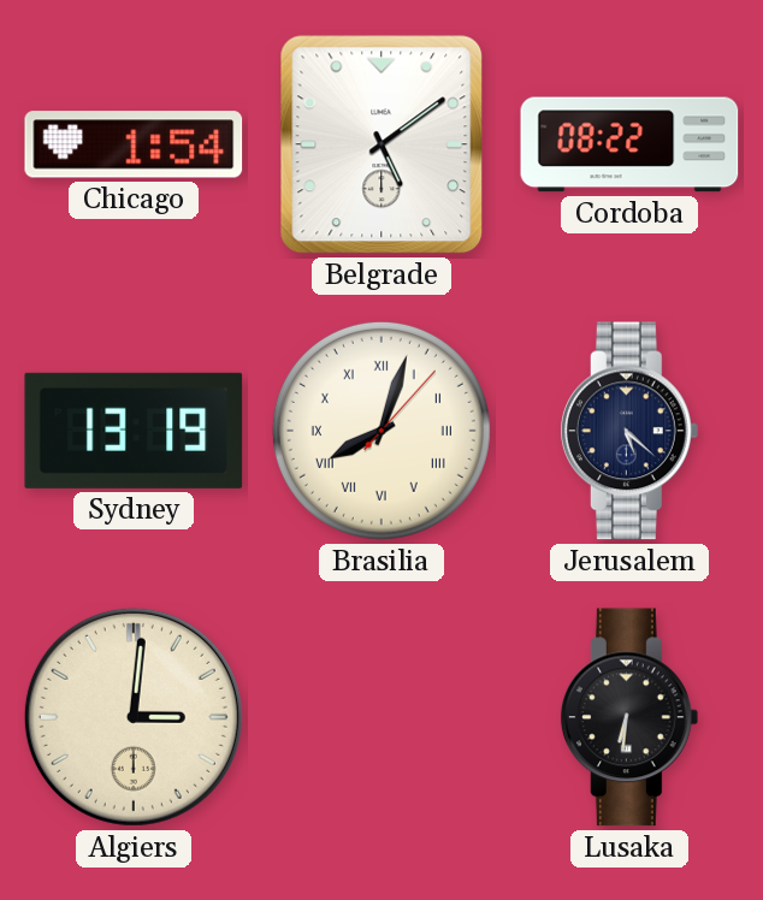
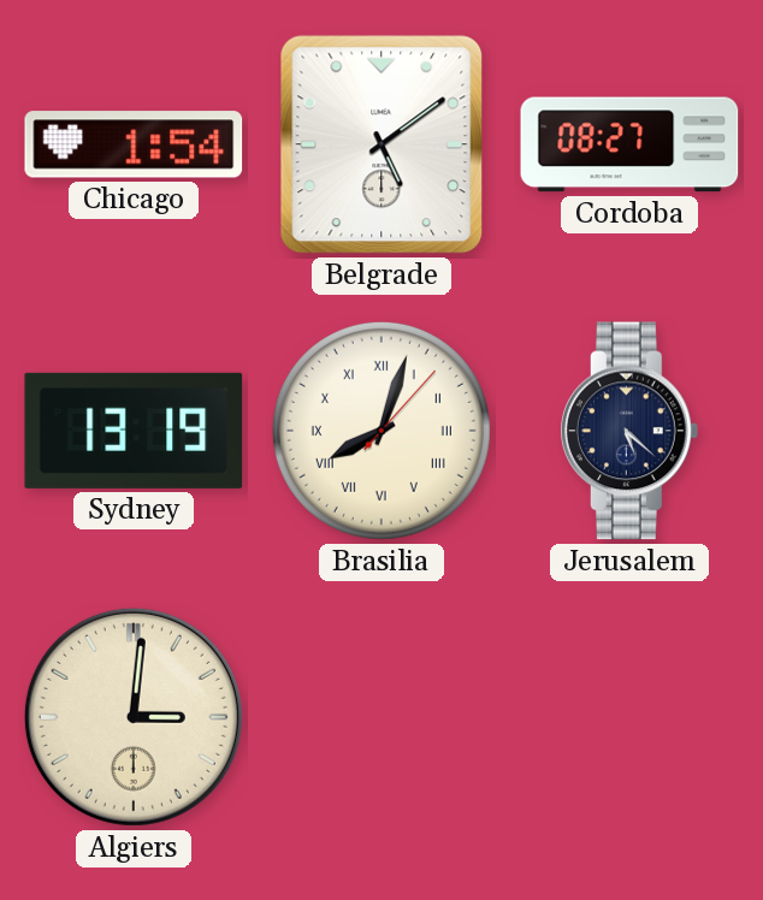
Cordoba: 08:22 -> 08:27
Lusaka: 6:31 -> none
